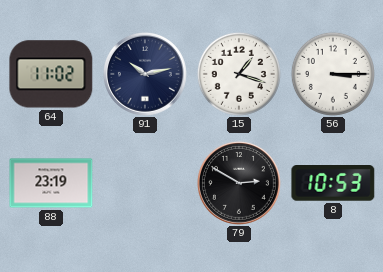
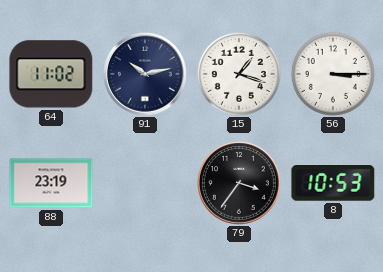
79: 2:50 -> 3:36
